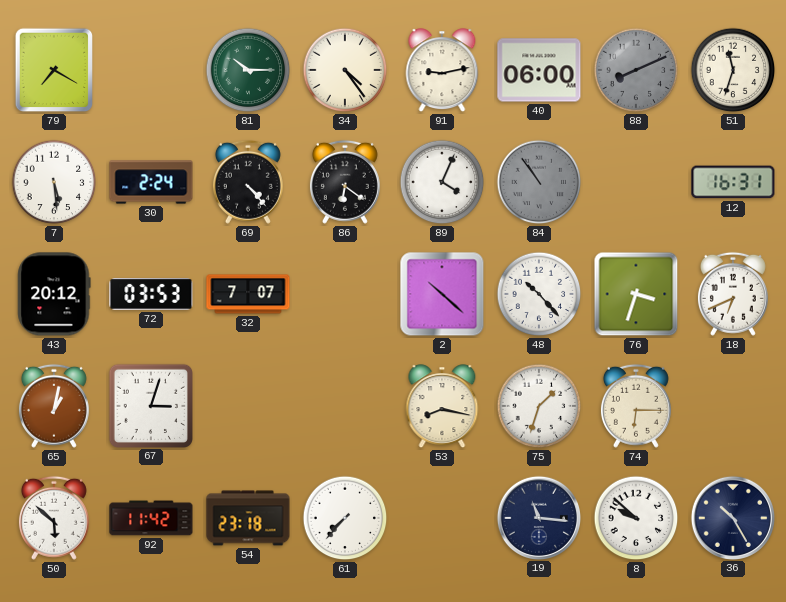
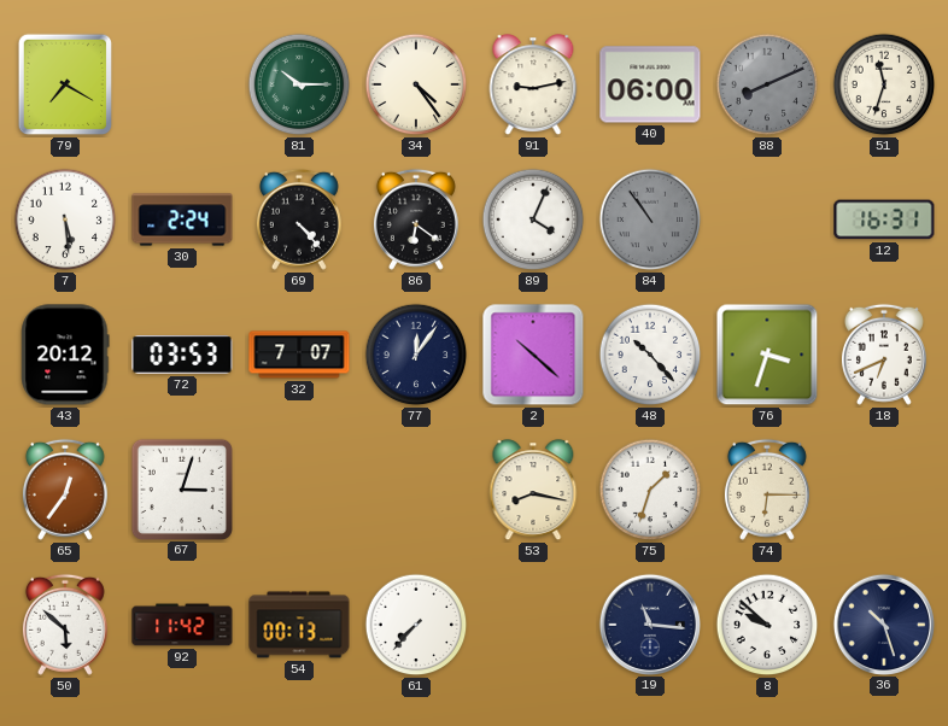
77: none -> 12:06
65: 1:02 -> 12:36
54: 23:18 -> 00:13
36: 10:25 -> 10:27
